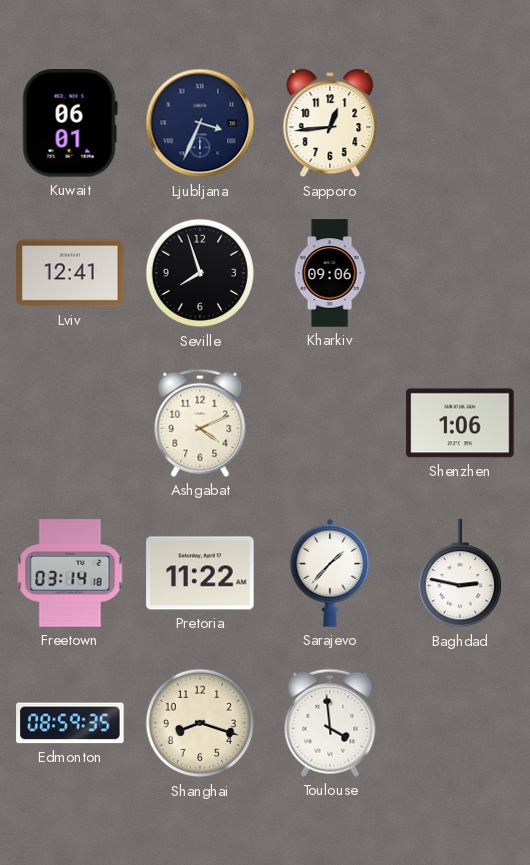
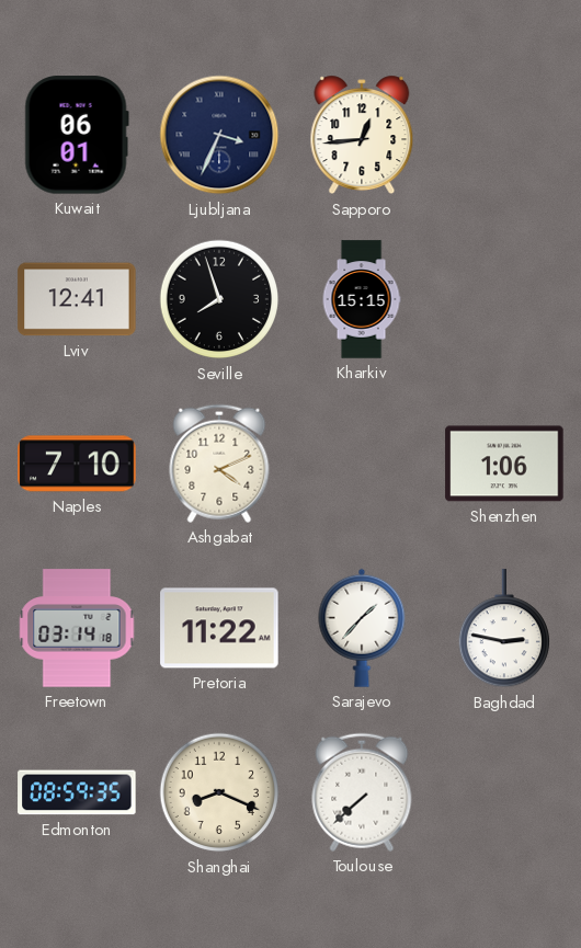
Kharkiv: 09:06 -> 15:15
Naples: none -> 7:10
Shanghai: 8:18 -> 8:19
Toulouse: 3:59 -> 7:38
